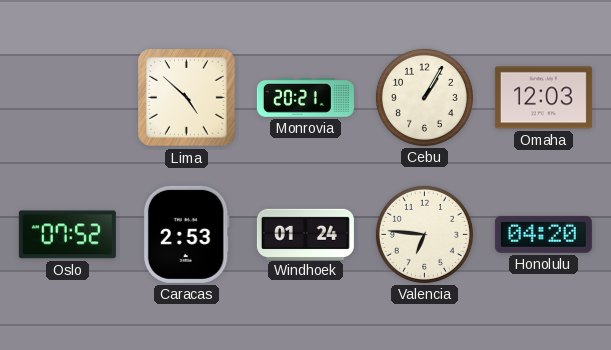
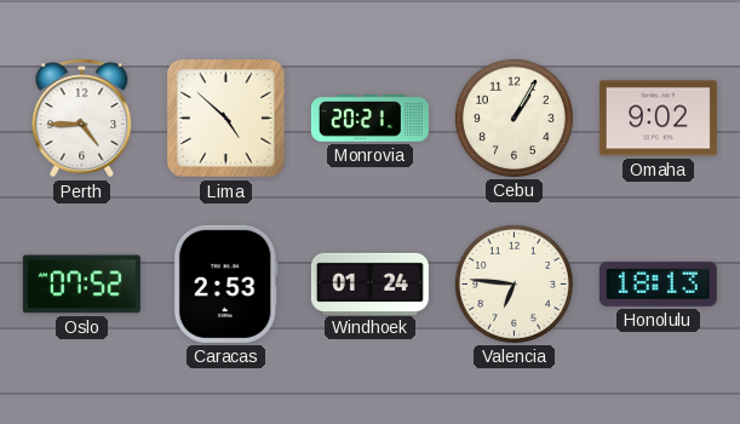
Perth: none -> 4:45
Omaha: 12:03 -> 9:02
Honolulu: 04:20 -> 18:13
